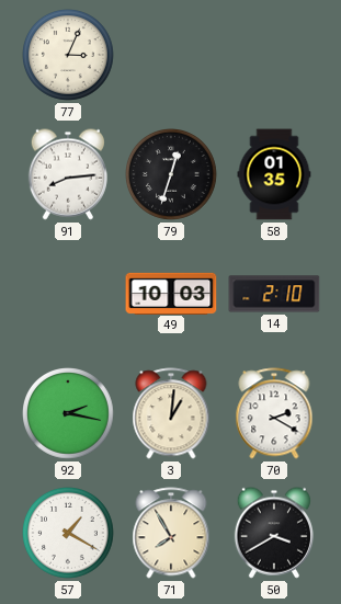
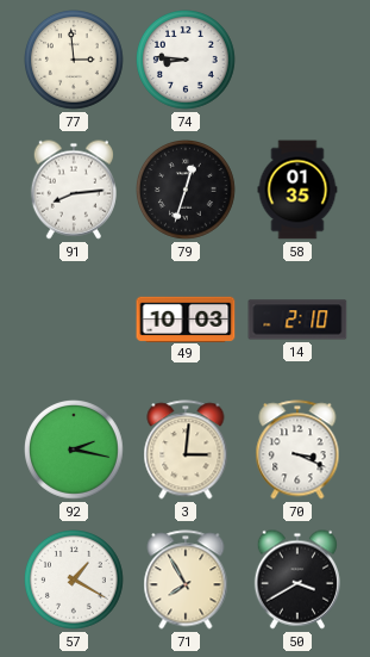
77: 3:04 -> 2:59
74: none -> 8:46
3: 1:01 -> 3:01
70: 2:20 -> 3:19
